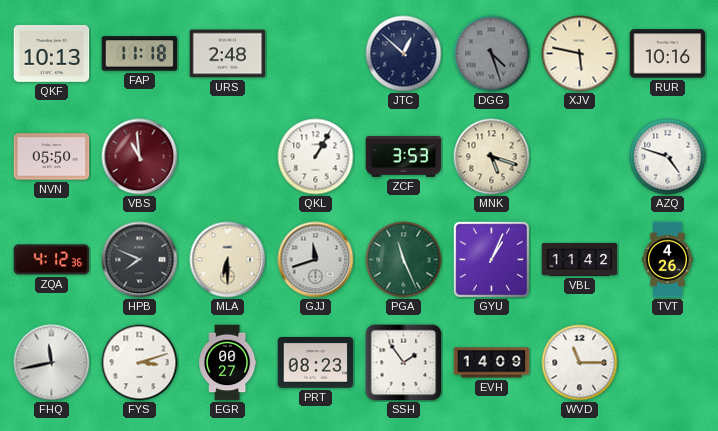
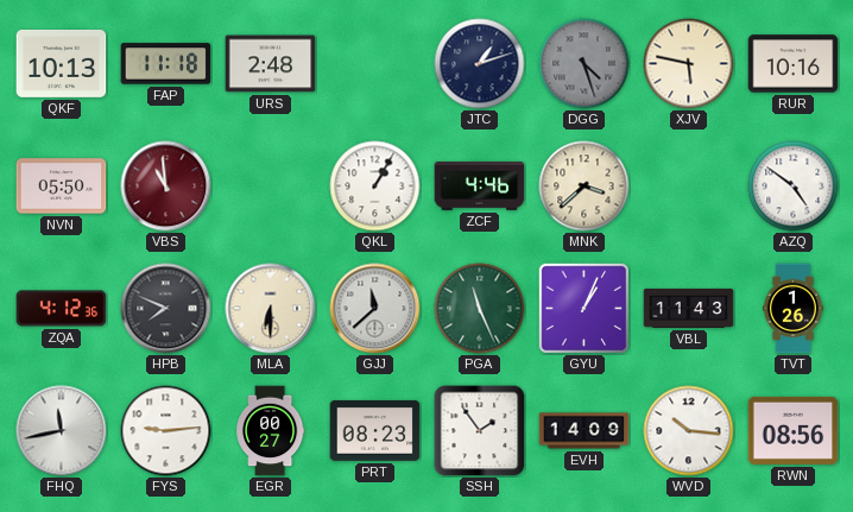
JTC: 12:52 -> 1:12
ZCF: 3:53 -> 4:46
MNK: 5:18 -> 3:38
AZQ: 4:48 -> 4:51
GJJ: 11:42 -> 11:38
VBL: 11:42 -> 11:43
TVT: 4:26 -> 1:26
FYS: 3:12 -> 9:14
WVD: 11:15 -> 10:16
RWN: none -> 08:56
